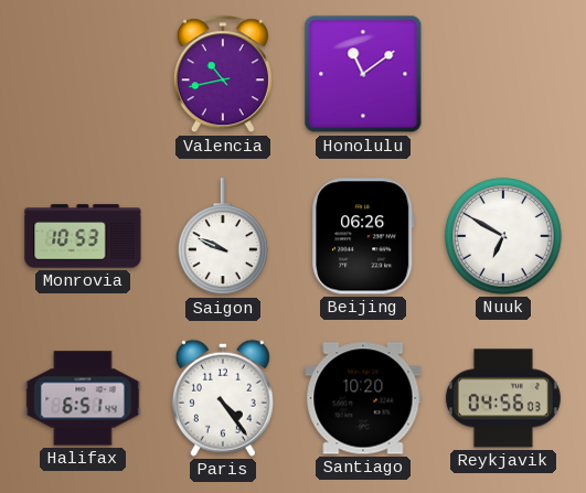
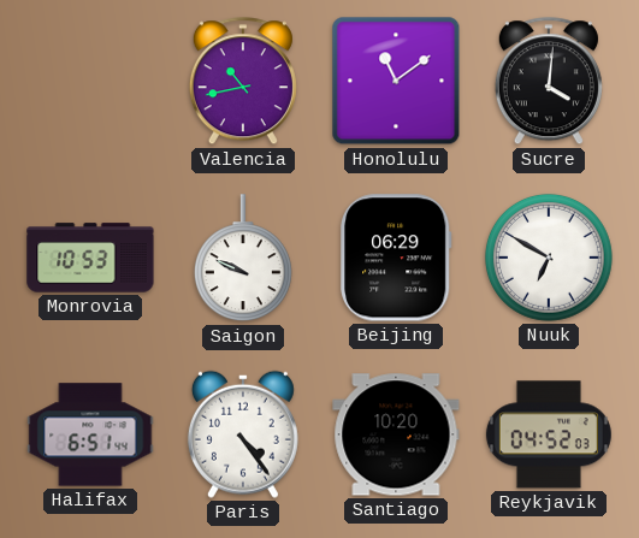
Sucre: none -> 4:01
Beijing: 06:26 -> 06:29
Reykjavik: 04:56 -> 04:52
